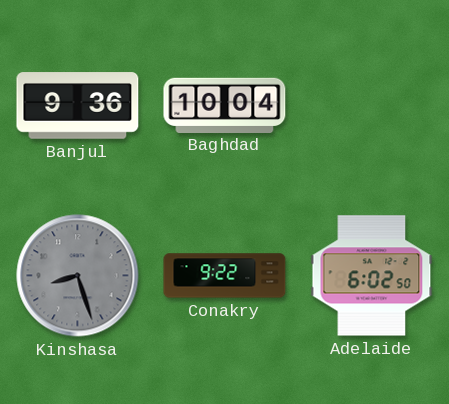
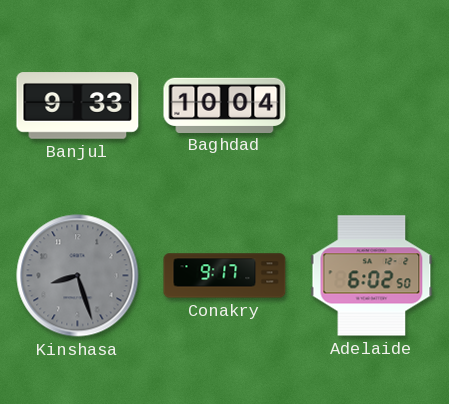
Banjul: 9:36 -> 9:33
Conakry: 9:22 -> 9:17
